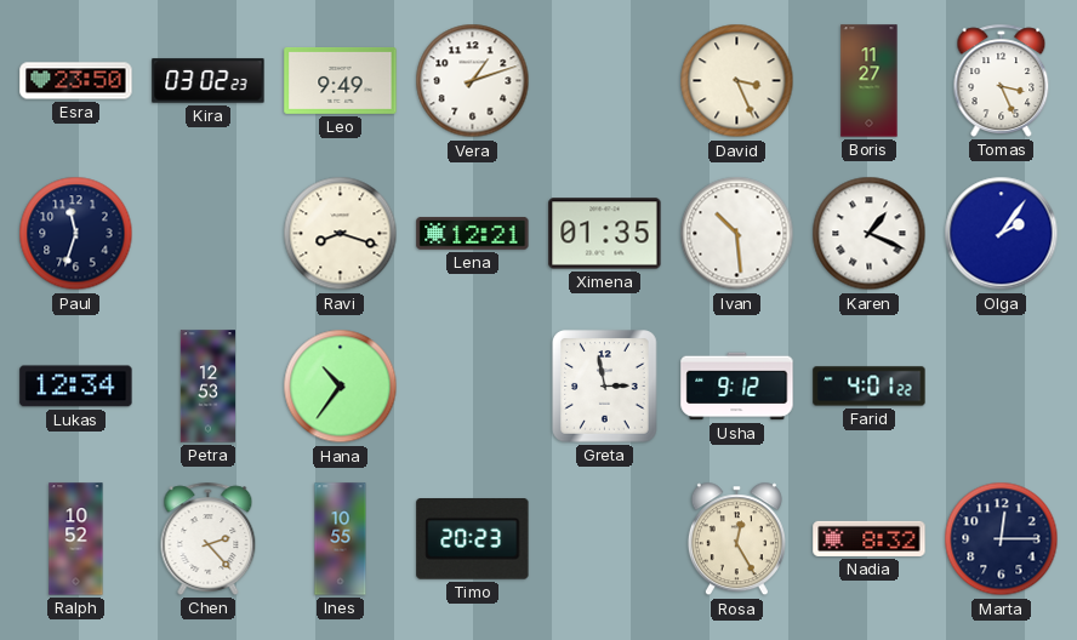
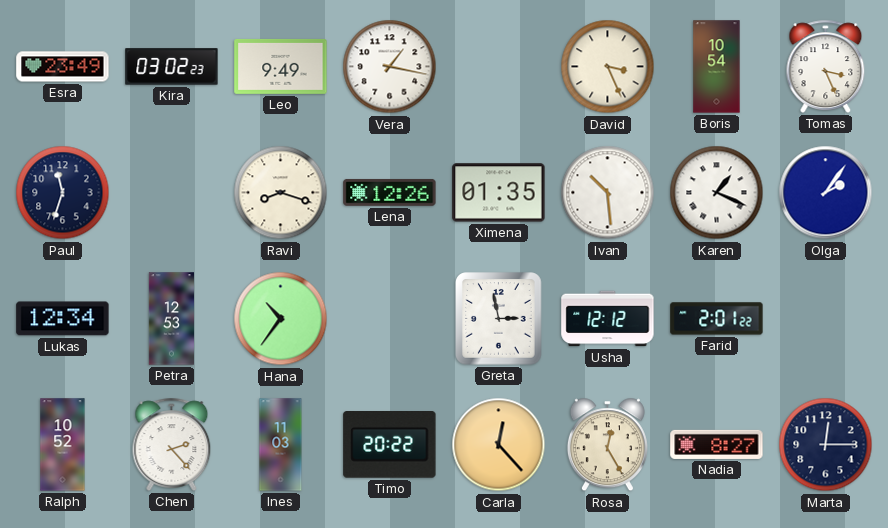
Esra: 23:50 -> 23:49
Vera: 1:12 -> 1:17
Boris: 11:27 -> 10:54
Lena: 12:21 -> 12:26
Usha: 9:12 -> 12:12
Farid: 4:01 -> 2:01
Ines: 10:55 -> 11:03
Timo: 20:23 -> 20:22
Carla: none -> 12:23
Nadia: 8:32 -> 8:27
